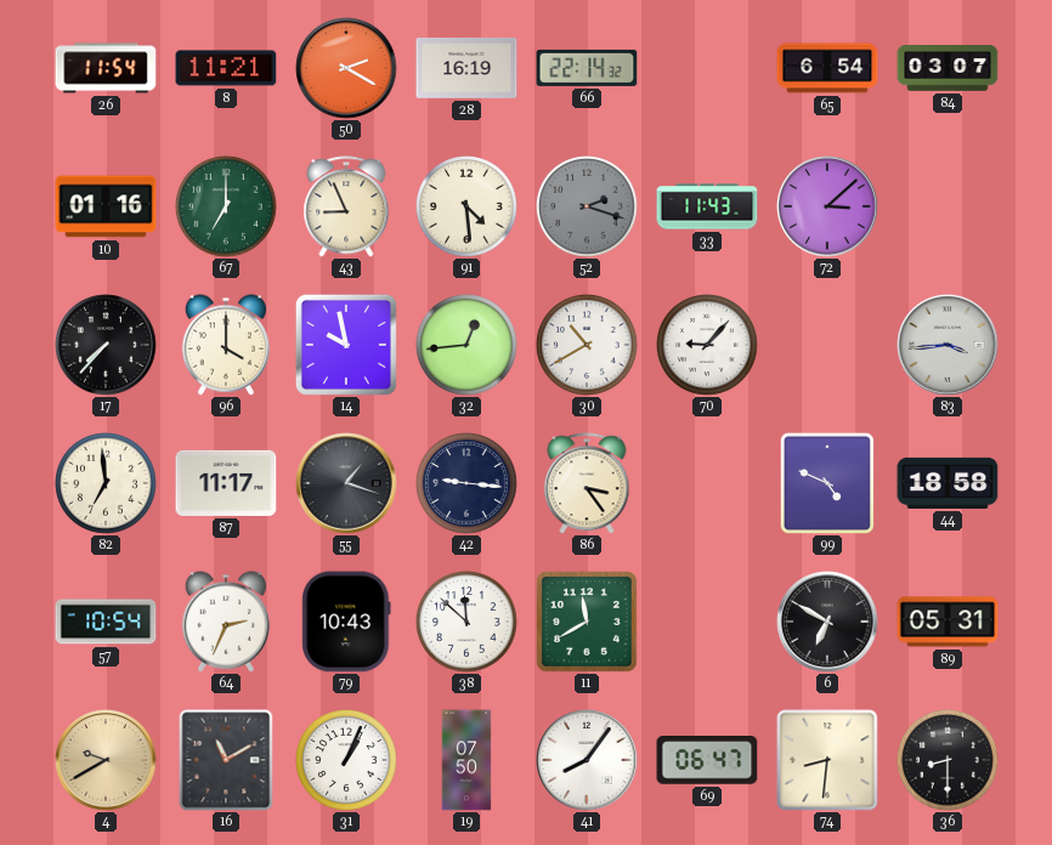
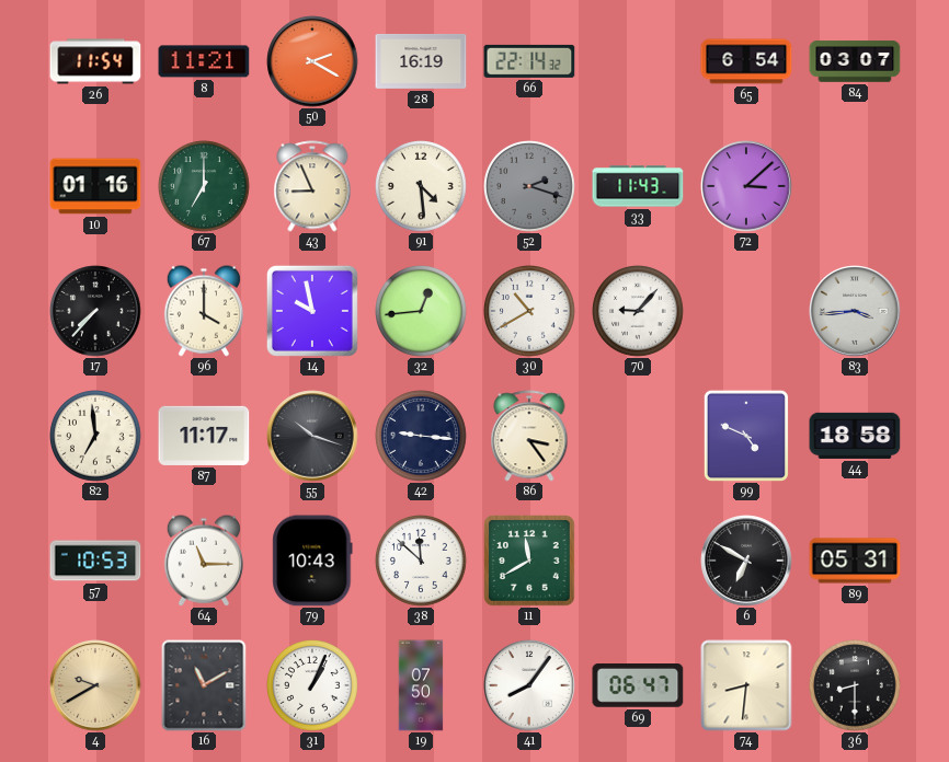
55: 1:18 -> 10:18
57: 10:54 -> 10:53
64: 2:34 -> 11:15
